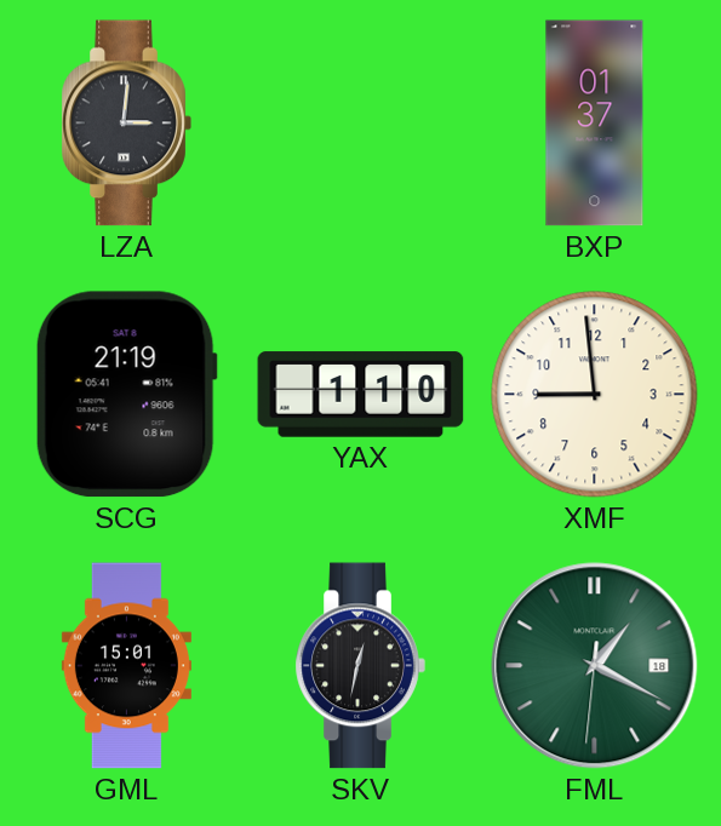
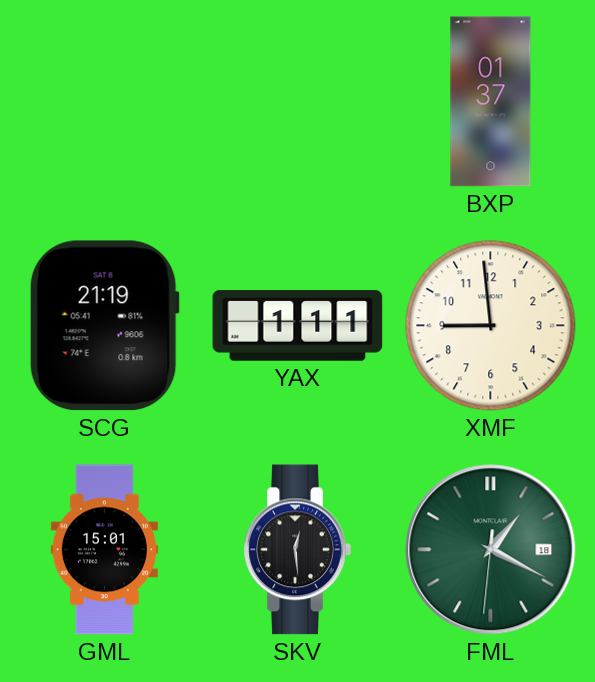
LZA: 3:01 -> none
YAX: 1:10 -> 1:11
SKV: 12:32 -> 12:29
